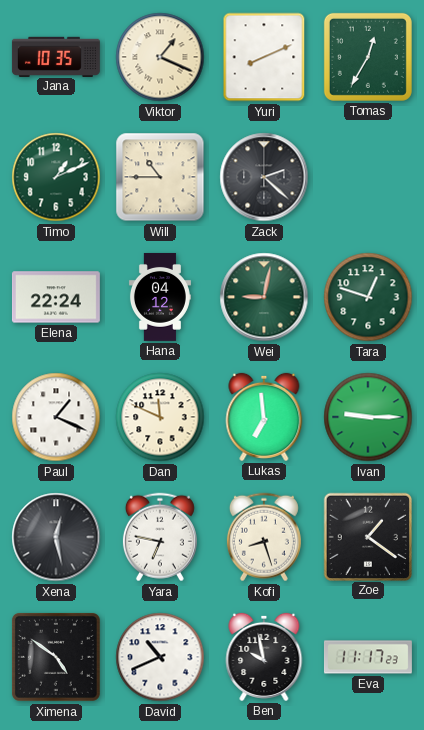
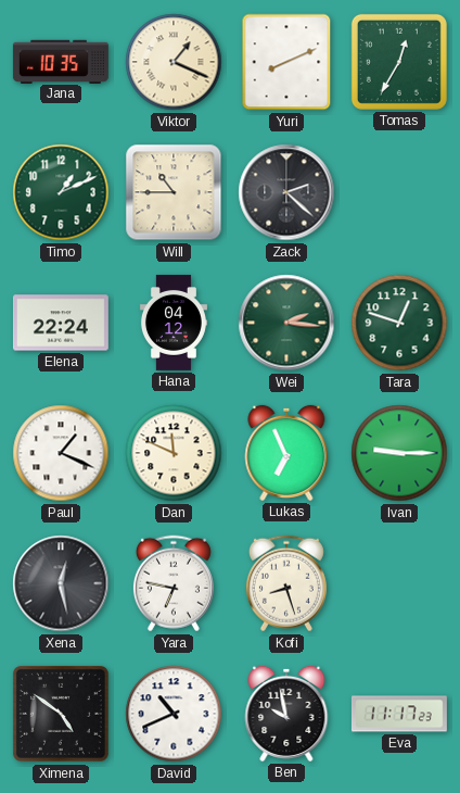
Wei: 9:02 -> 2:16
Lukas: 6:59 -> 6:56
Zoe: 1:21 -> none
